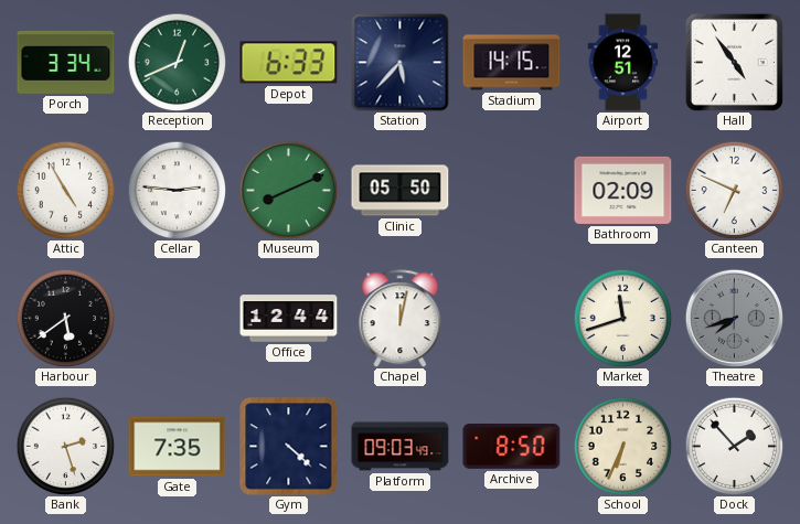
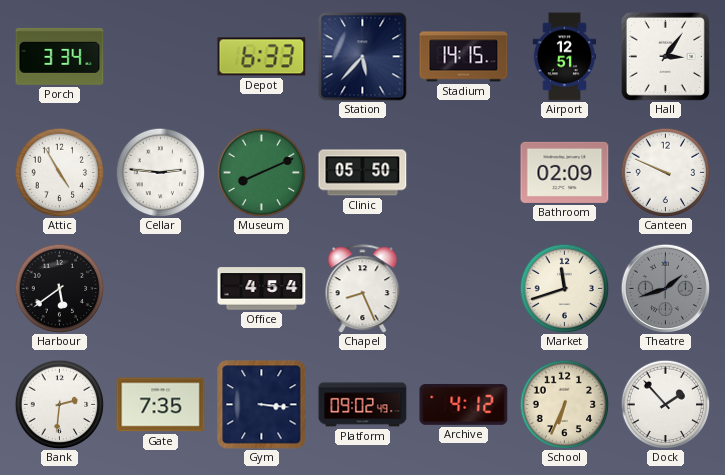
Reception: 12:41 -> none
Hall: 4:54 -> 3:06
Canteen: 6:49 -> 9:49
Office: 12:44 -> 4:54
Chapel: 12:02 -> 8:26
Theatre: 7:42 -> 1:42
Bank: 2:27 -> 2:31
Gym: 4:22 -> 3:16
Platform: 09:03 -> 09:02
Archive: 8:50 -> 4:12
